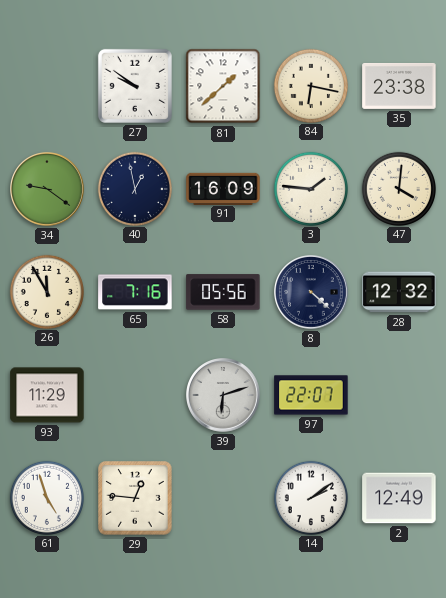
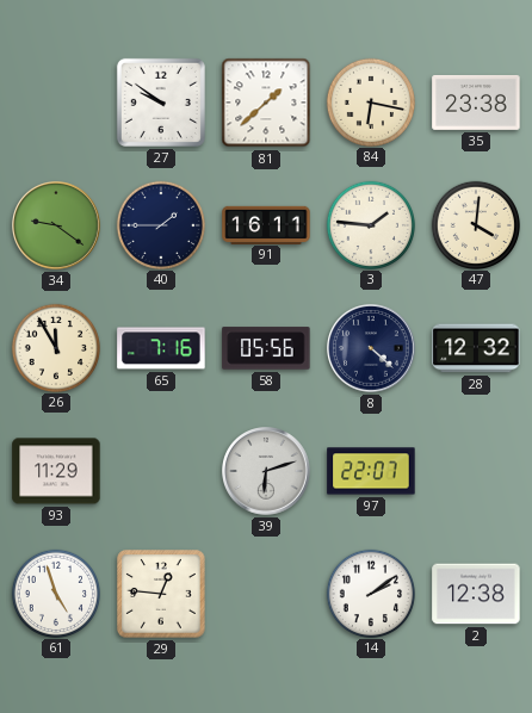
40: 12:58 -> 1:45
91: 16:09 -> 16:11
2: 12:49 -> 12:38
